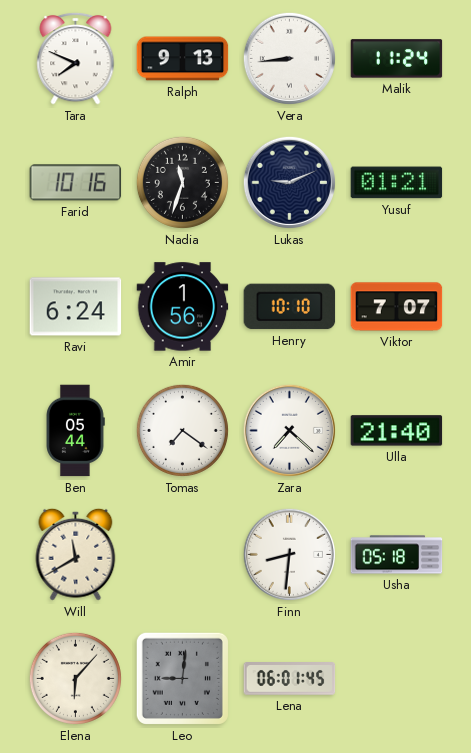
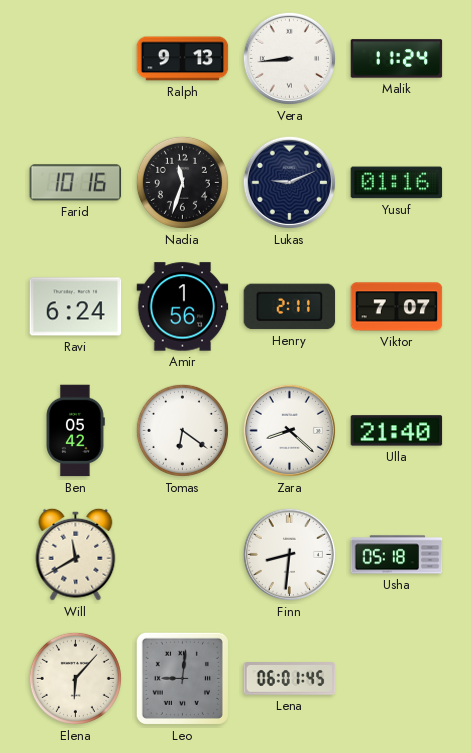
Tara: 7:49 -> none
Yusuf: 01:21 -> 01:16
Henry: 10:10 -> 2:11
Ben: 05:44 -> 05:42
Tomas: 7:21 -> 6:21
Zara: 7:22 -> 8:22
